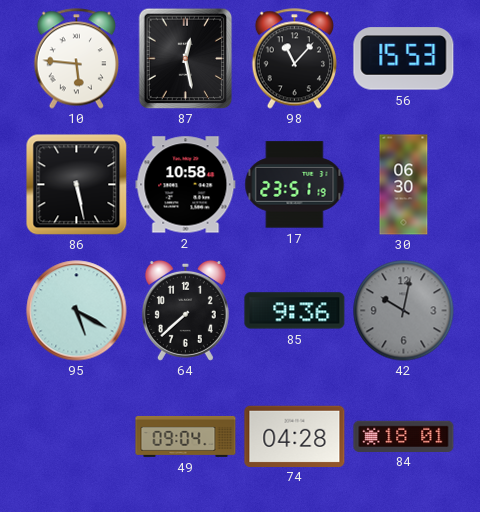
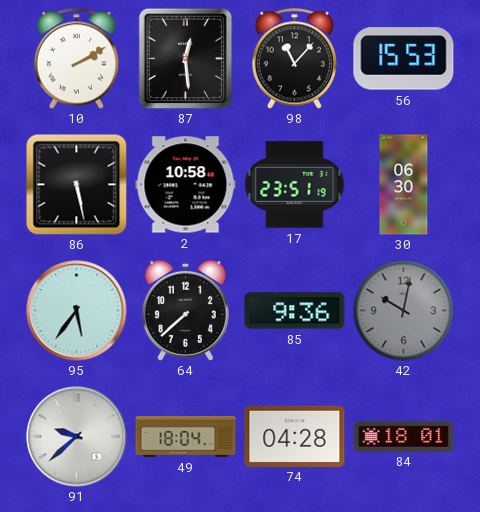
10: 5:46 -> 2:10
87: 12:28 -> 12:29
95: 5:20 -> 5:36
91: none -> 9:38
49: 09:04 -> 18:04
